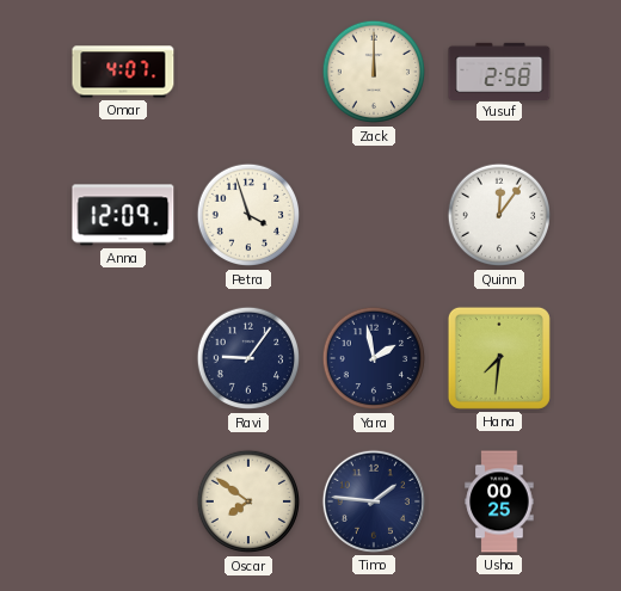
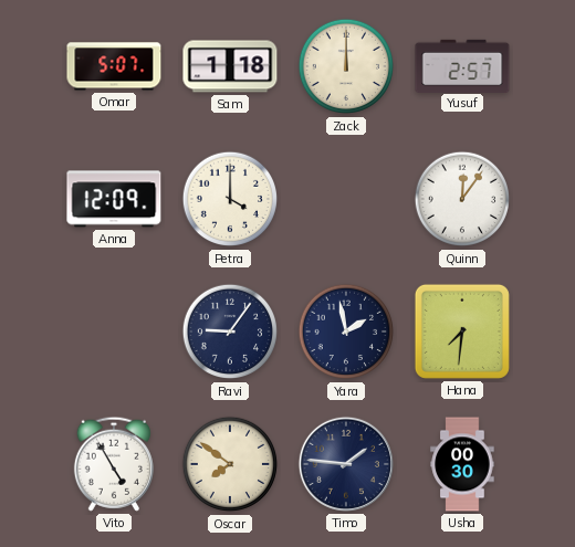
Omar: 4:07 -> 5:07
Sam: none -> 1:18
Yusuf: 2:58 -> 2:57
Petra: 3:57 -> 4:00
Vito: none -> 4:55
Usha: 00:25 -> 00:30
